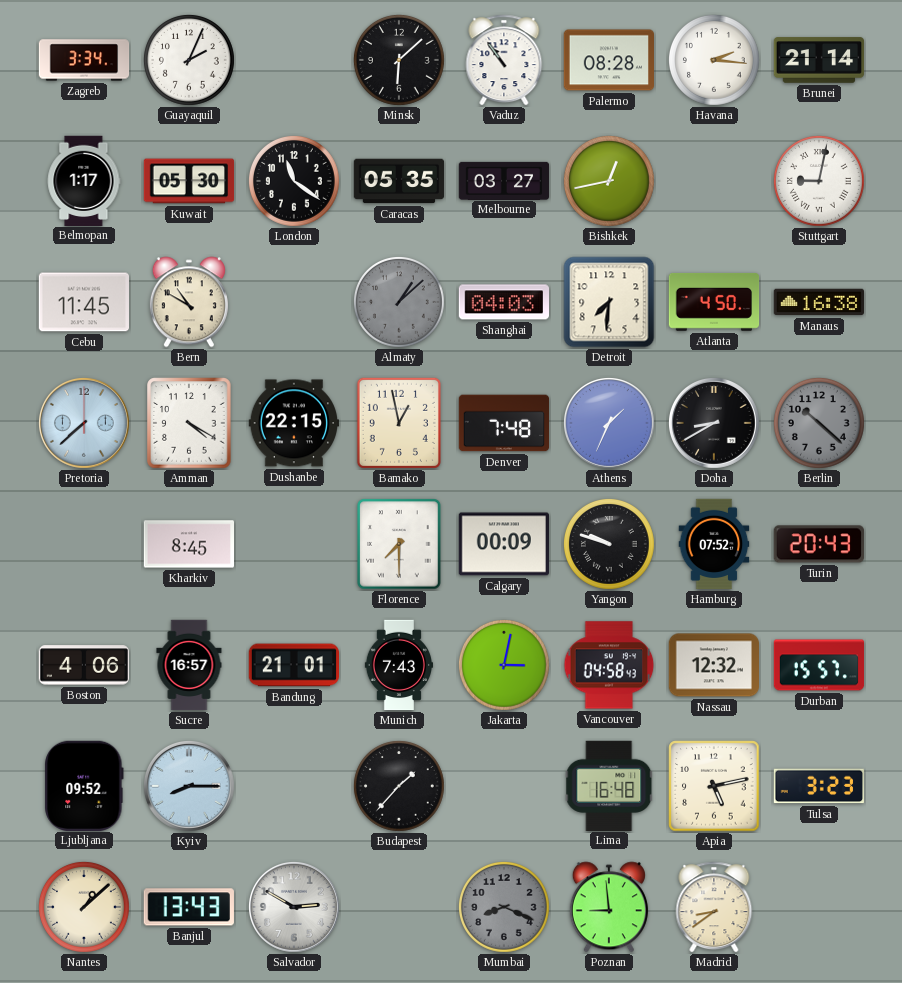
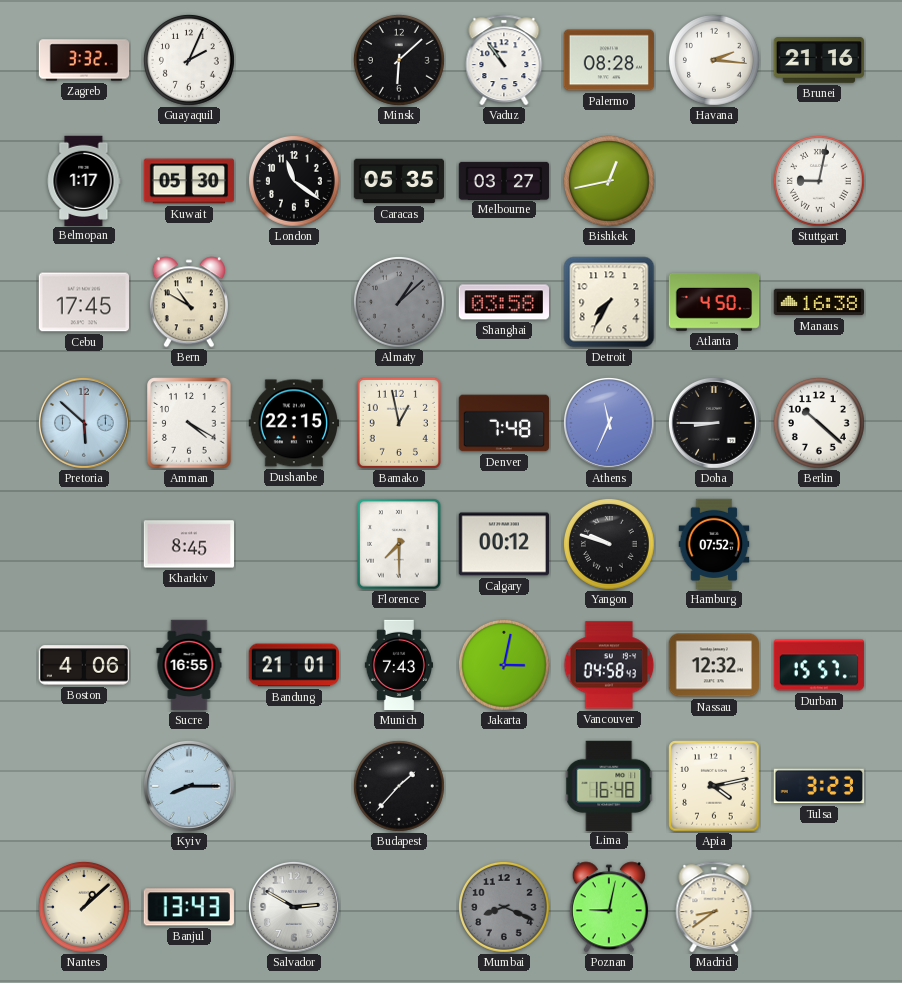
Zagreb: 3:34 -> 3:32
Brunei: 21:14 -> 21:16
Cebu: 11:45 -> 17:45
Shanghai: 04:03 -> 03:58
Detroit: 7:31 -> 7:35
Pretoria: 7:38 -> 5:52
Athens: 1:34 -> 11:34
Doha: 8:40 -> 8:45
Berlin dial: grey -> white
Calgary: 00:09 -> 00:12
Turin: 20:43 -> none
Sucre: 16:57 -> 16:55
Ljubljana: 09:52 -> none
Apia: 5:13 -> 4:13
Poznan: 8:59 -> 9:02
